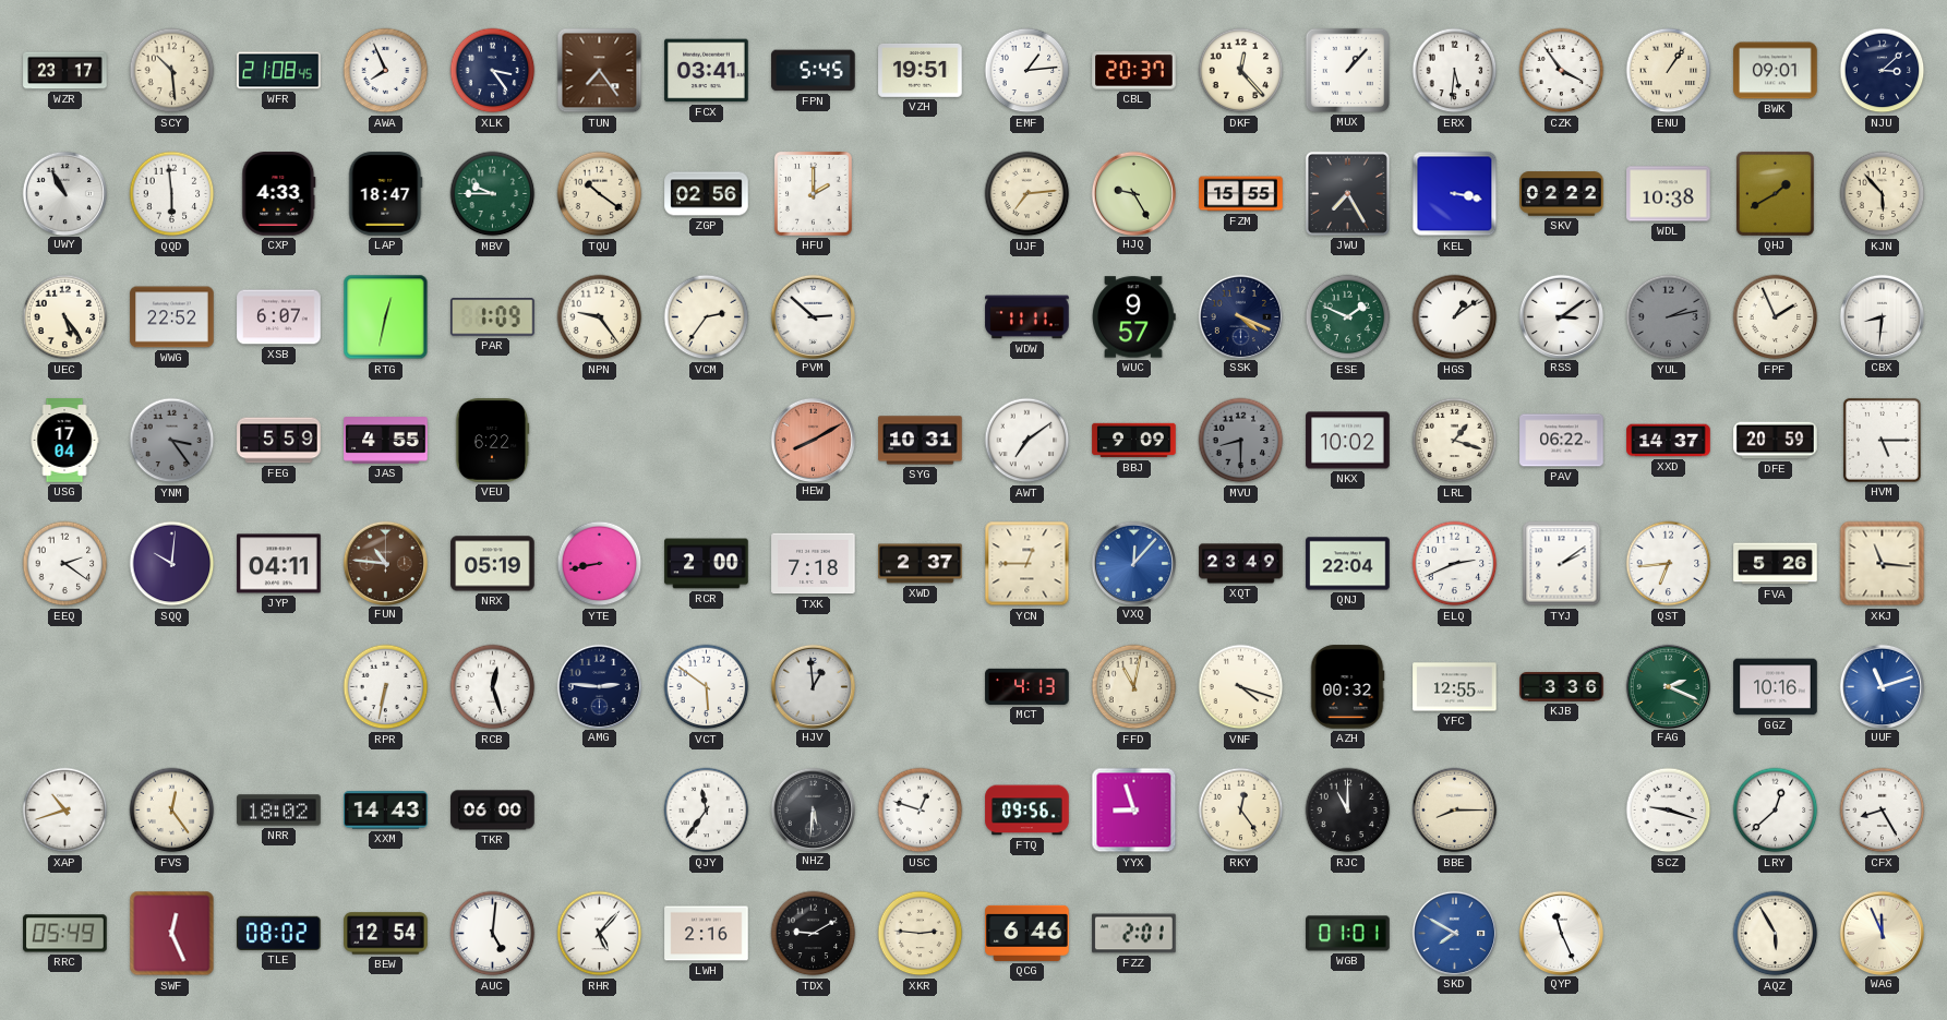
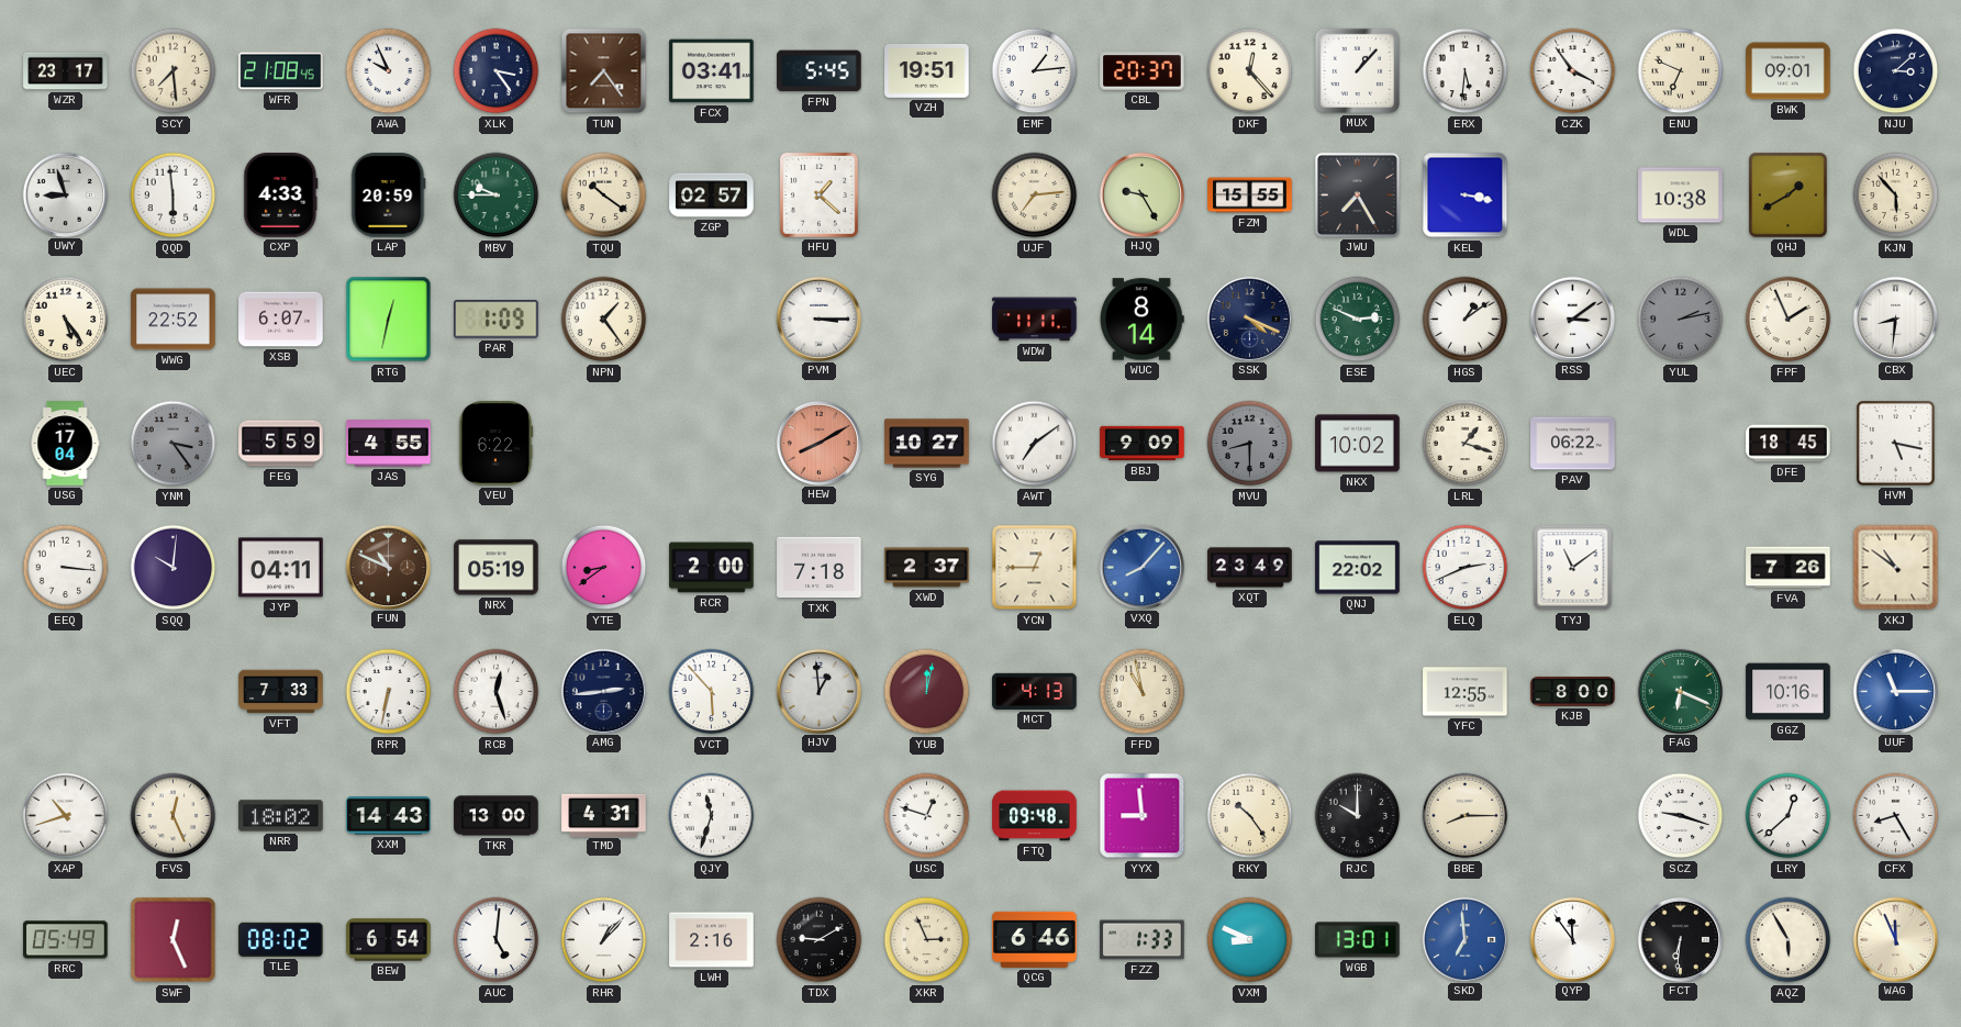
SCY: 10:29 -> 7:29
AWA: 7:56 -> 9:56
ENU: 1:06 -> 6:49
UWY: 10:55 -> 8:57
LAP: 18:47 -> 20:59
ZGP: 02:56 -> 02:57
HFU: 2:00 -> 1:22
SKV: 02:22 -> none
NPN: 9:24 -> 1:24
VCM: 2:36 -> none
PVM: 2:52 -> 3:15
WUC: 9:57 -> 8:14
ESE: 1:49 -> 2:49
SYG: 10:31 -> 10:27
XXD: 14:37 -> none
DFE: 20:59 -> 18:45
HVM: 5:15 -> 5:17
EEQ: 2:21 -> 3:16
FUN: 10:46 -> 10:49
YTE: 8:43 -> 8:39
VXQ: 12:07 -> 8:07
QNJ: 22:04 -> 22:02
TYJ: 2:09 -> 11:09
QST: 6:44 -> none
FVA: 5:26 -> 7:26
XKJ: 11:16 -> 10:51
VFT: none -> 7:33
AMG: 2:46 -> 2:44
VCT: 5:51 -> 5:53
YUB: none -> 12:02
FFD: 11:02 -> 10:58
VNF: 4:18 -> none
AZH: 00:32 -> none
KJB: 3:36 -> 8:00
FAG: 2:19 -> 6:19
UUF: 11:12 -> 11:15
FVS: 12:24 -> 12:26
TKR: 06:00 -> 13:00
TMD: none -> 4:31
QJY: 11:36 -> 11:33
NHZ: 5:31 -> none
FTQ: 09:56 -> 09:48
YYX: 8:57 -> 8:59
RKY: 12:24 -> 10:24
RJC: 11:00 -> 10:00
BEW: 12:54 -> 6:54
RHR: 5:07 -> 1:07
XKR: 2:46 -> 2:56
FZZ: 2:01 -> 1:33
VXM: none -> 8:49
WGB: 01:01 -> 13:01
SKD: 7:50 -> 6:59
QYP: 11:26 -> 11:54
FCT: none -> 6:31
